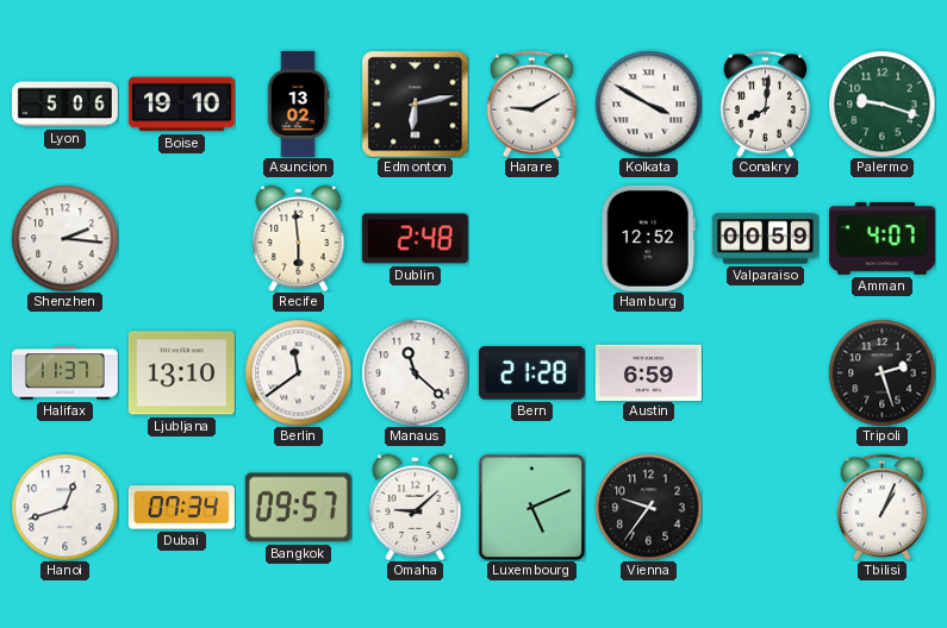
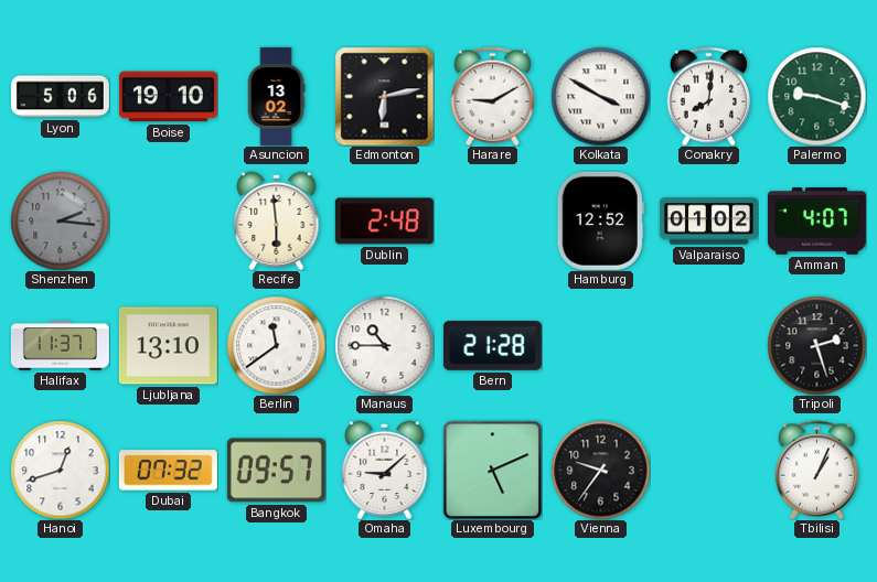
Shenzhen dial: white -> grey
Valparaiso: 00:59 -> 01:02
Manaus: 11:22 -> 10:45
Austin: 6:59 -> none
Dubai: 07:34 -> 07:32
